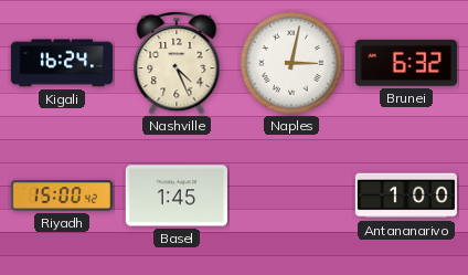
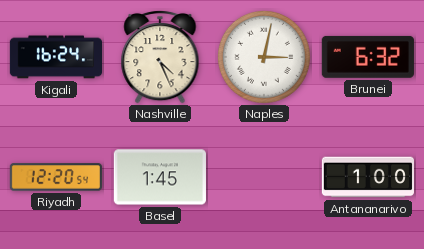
Riyadh: 15:00 -> 12:20
